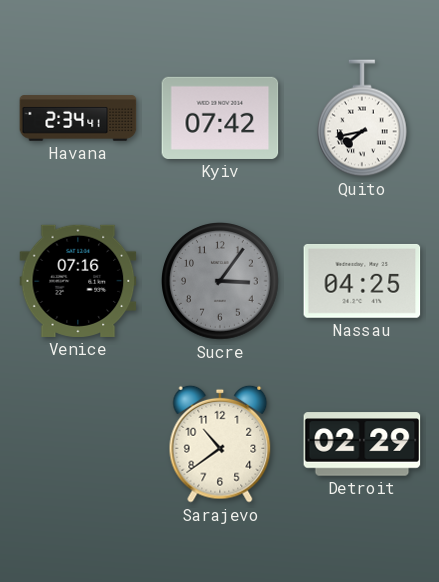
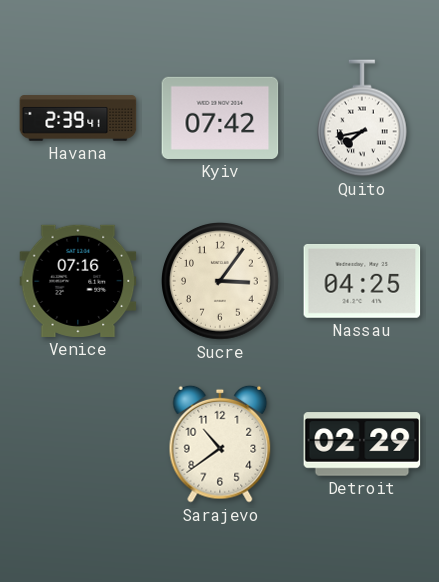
Havana: 2:34 -> 2:39
Sucre dial: grey -> cream
